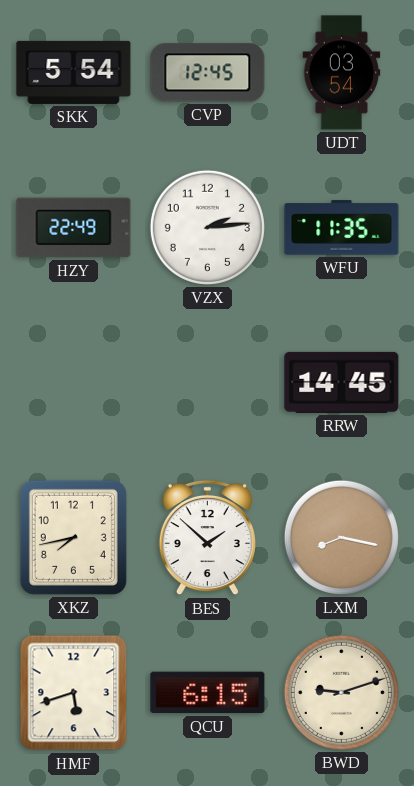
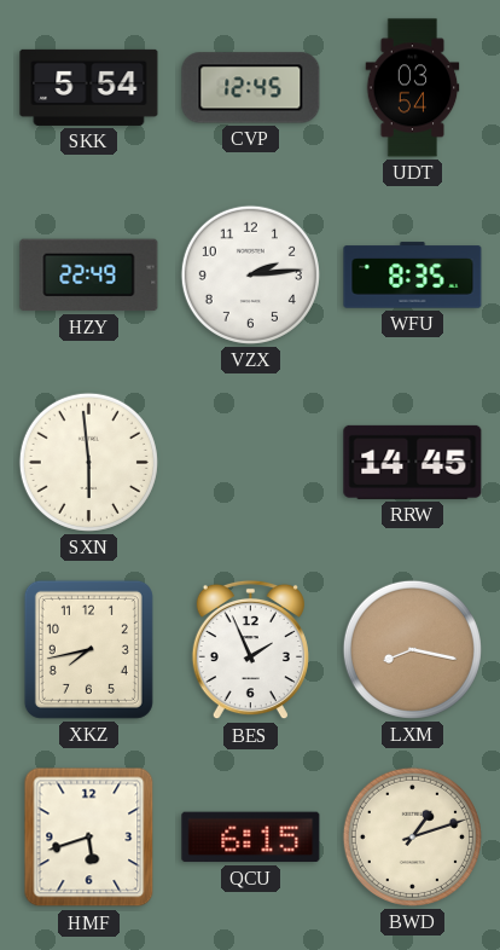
WFU: 11:35 -> 8:35
SXN: none -> 5:59
BES: 1:52 -> 1:56
BWD: 9:12 -> 1:12
